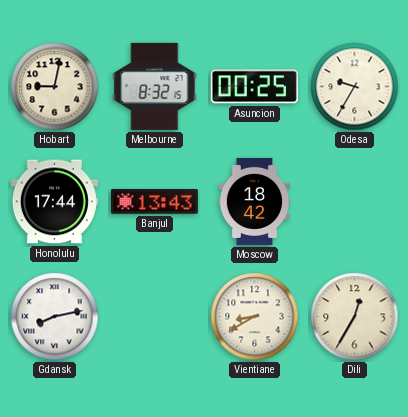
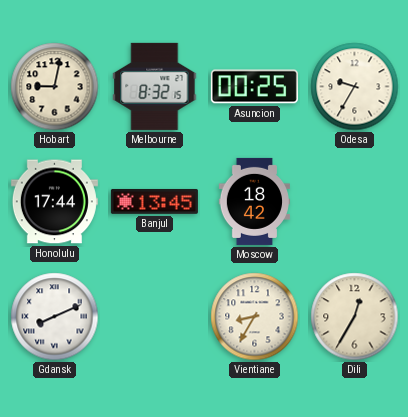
Banjul: 13:43 -> 13:45
Gdansk: 8:13 -> 8:11
Vientiane: 8:40 -> 8:35
